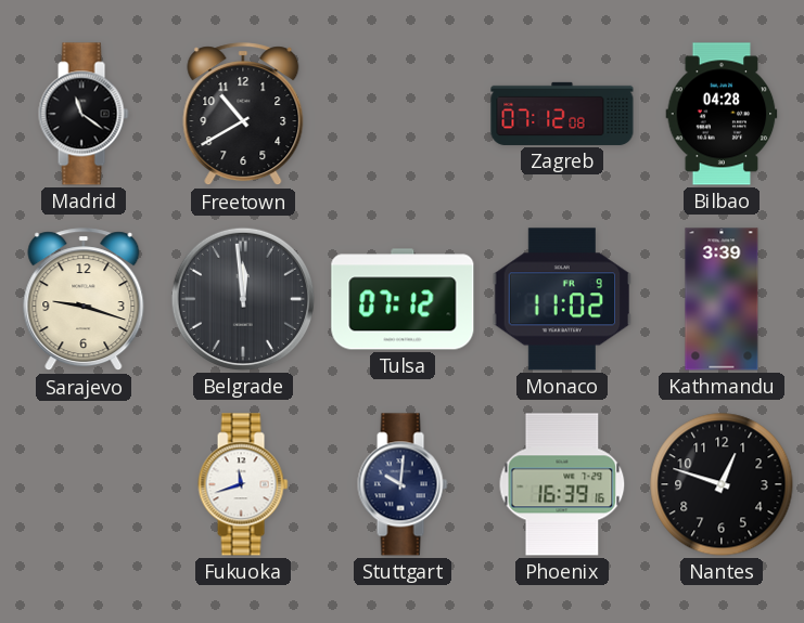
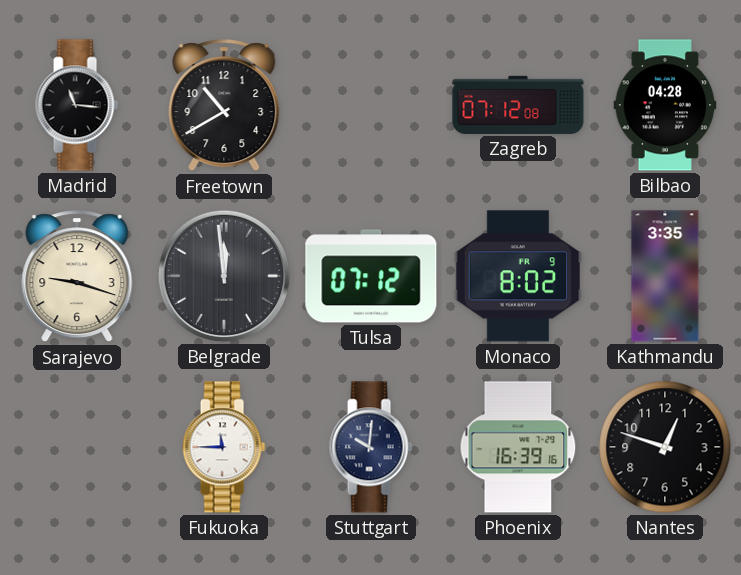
Madrid: 11:21 -> 11:16
Monaco: 11:02 -> 8:02
Kathmandu: 3:39 -> 3:35
Fukuoka: 11:42 -> 11:45
